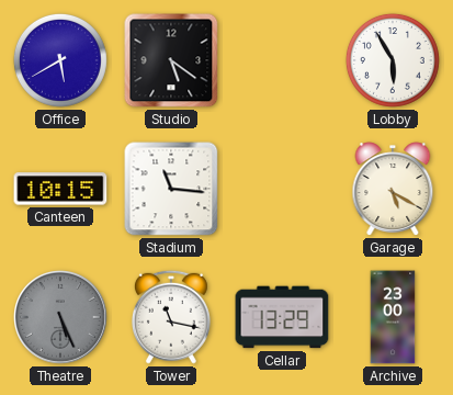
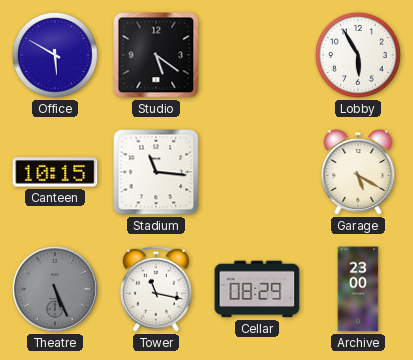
Office: 5:40 -> 5:50
Cellar: 13:29 -> 08:29
